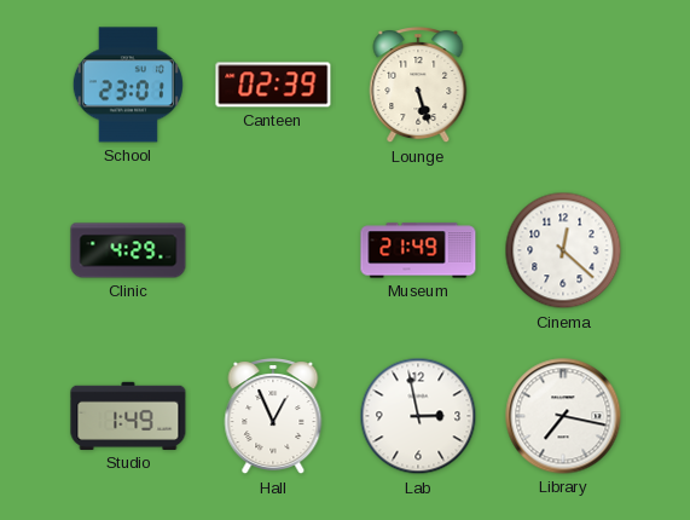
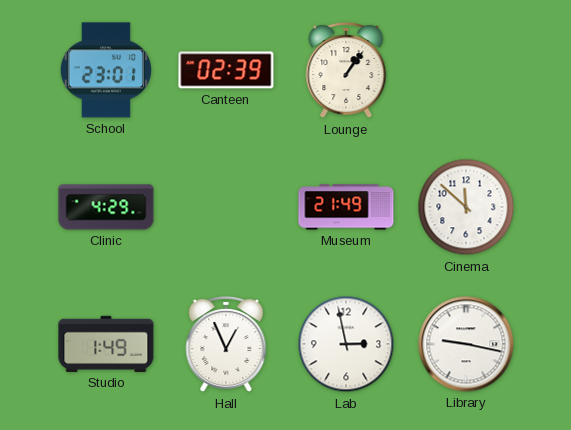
Lounge: 5:27 -> 1:06
Cinema: 12:22 -> 11:52
Library: 7:17 -> 9:17
